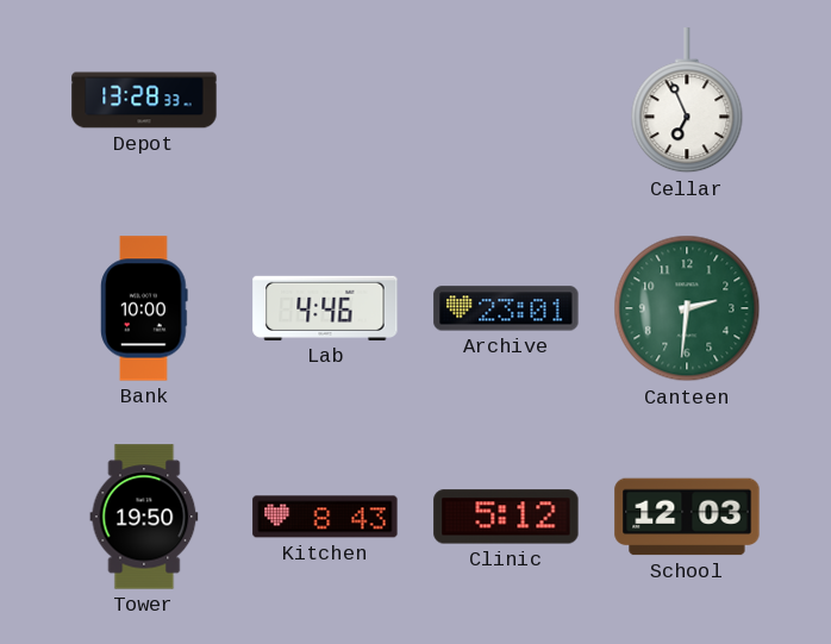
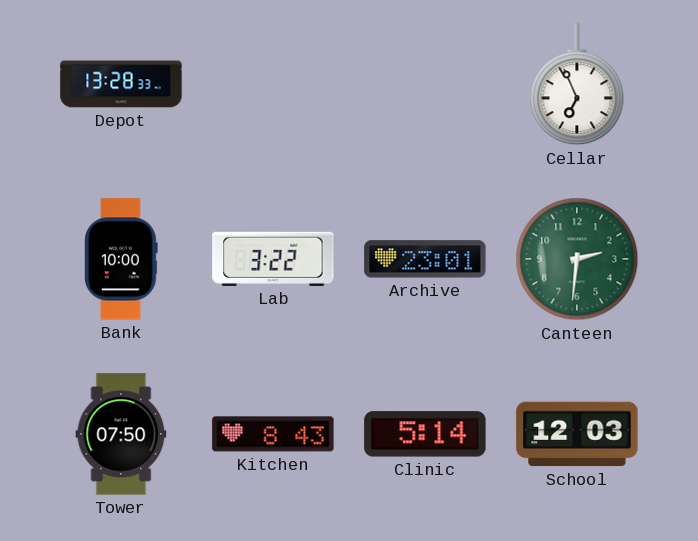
Lab: 4:46 -> 3:22
Tower: 19:50 -> 07:50
Clinic: 5:12 -> 5:14
